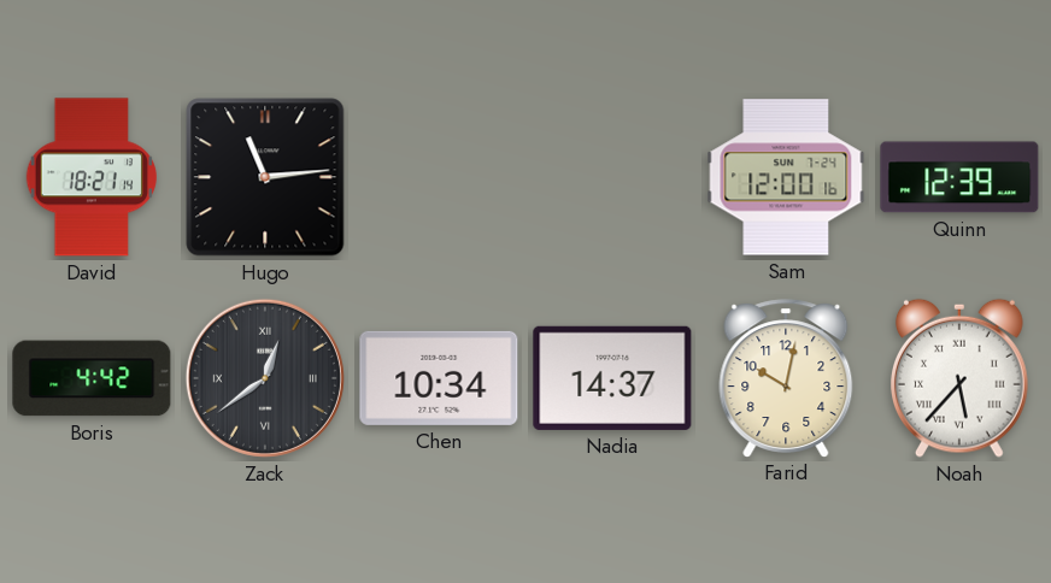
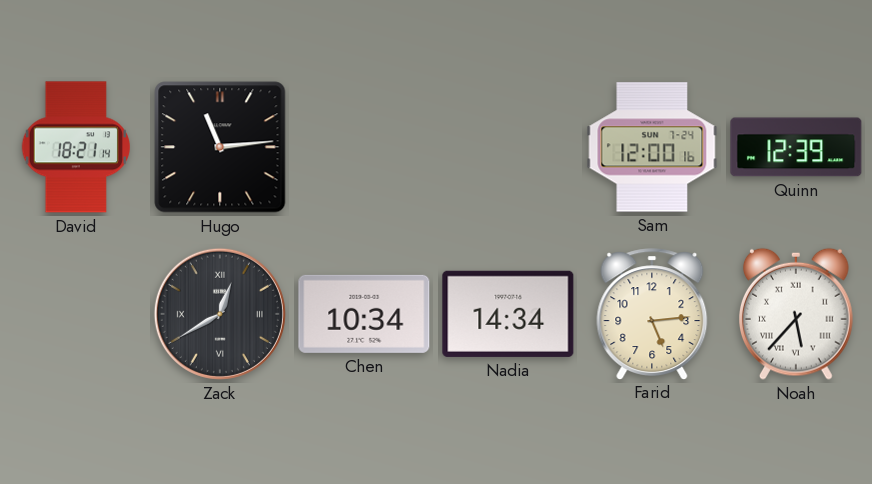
Boris: 4:42 -> none
Zack: 12:39 -> 12:40
Nadia: 14:37 -> 14:34
Farid: 10:02 -> 5:14
